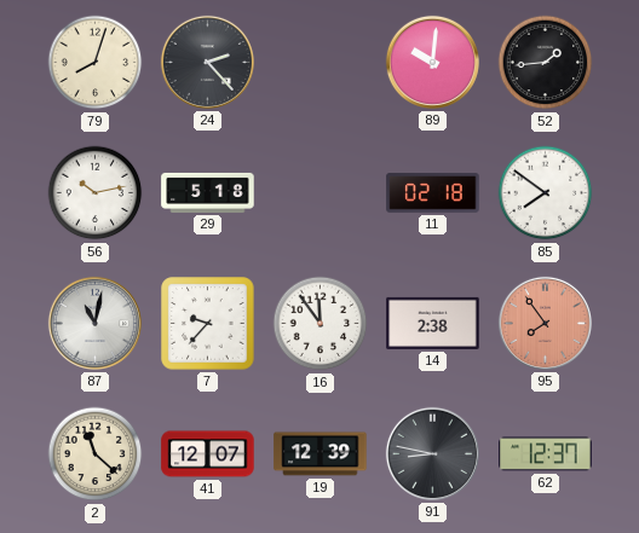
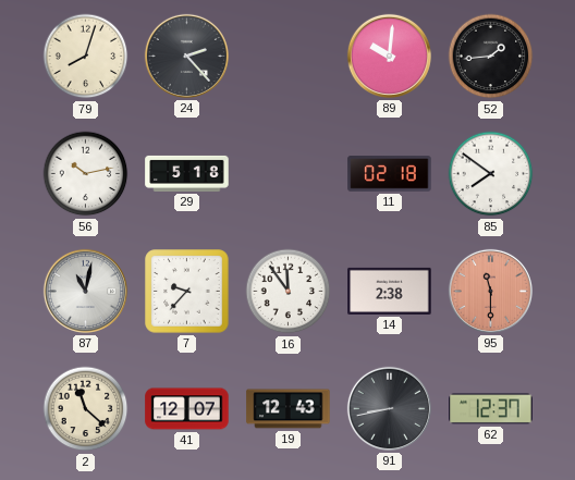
95: 7:54 -> 11:30
19: 12:39 -> 12:43
91: 8:47 -> 8:43
